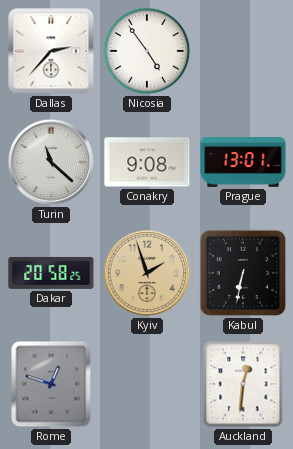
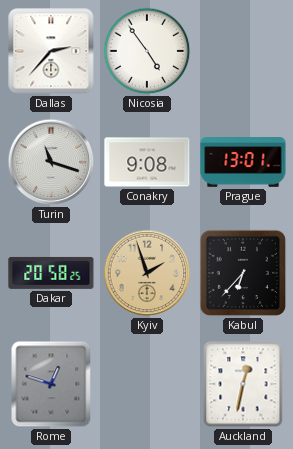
Turin: 11:22 -> 11:18
Kabul: 6:32 -> 6:37
Auckland: 12:31 -> 12:32
